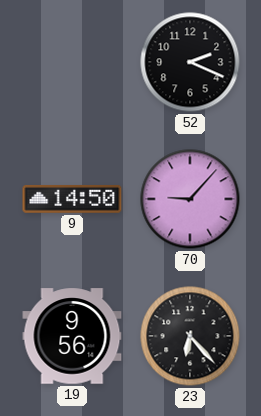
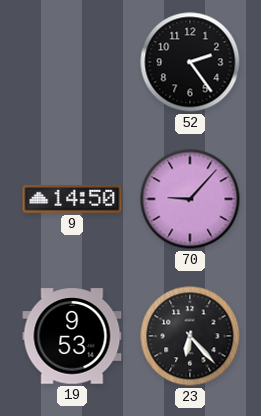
52: 2:19 -> 2:24
19: 9:56 -> 9:53
